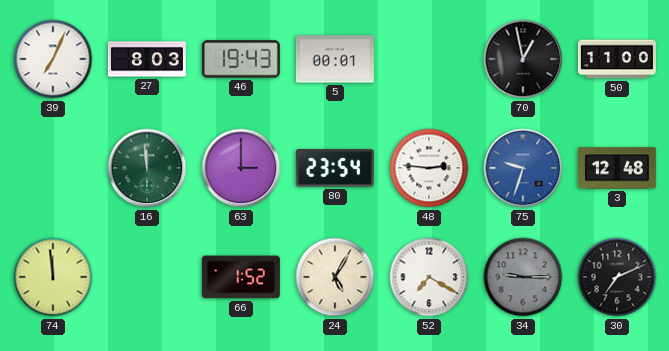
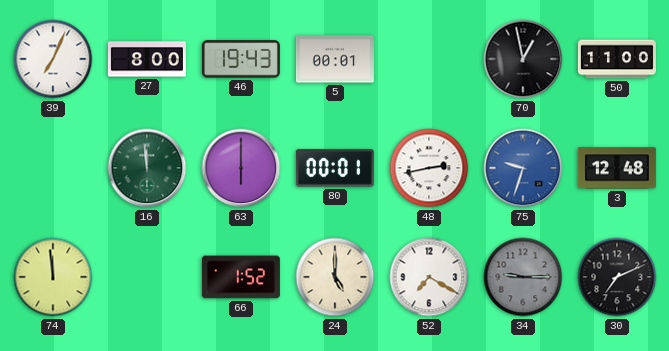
27: 8:03 -> 8:00
63: 3:00 -> 6:00
80: 23:54 -> 00:01
48: 2:46 -> 2:43
24: 5:05 -> 5:00
